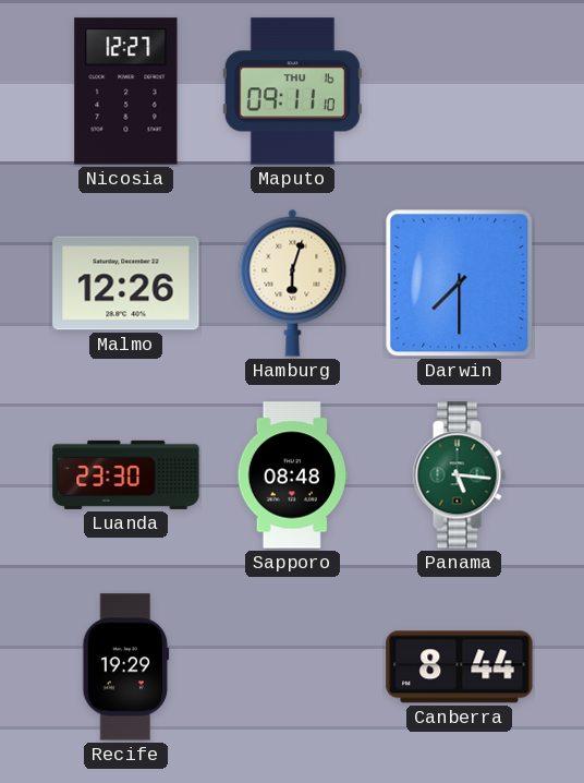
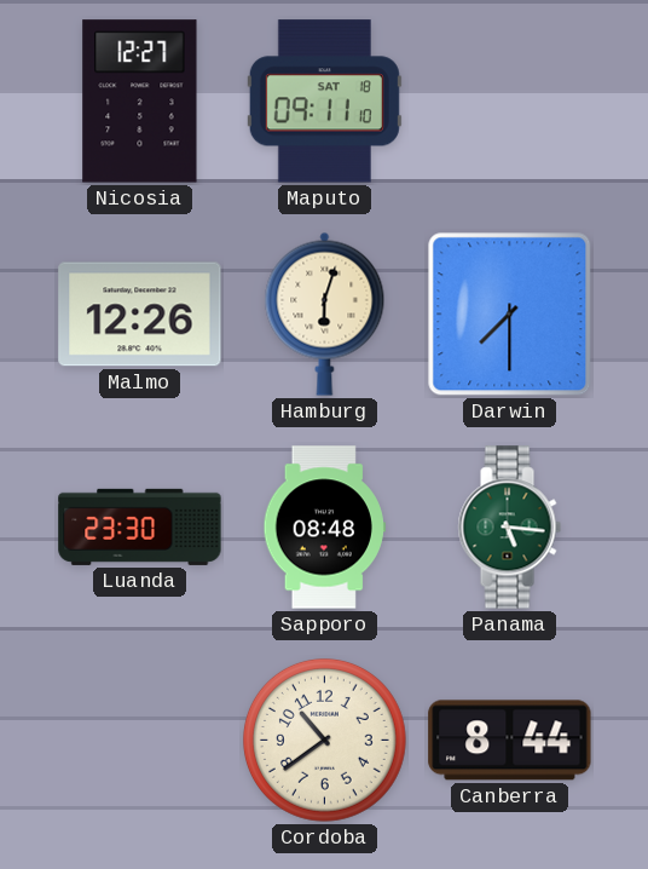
Maputo date: THU 16 -> SAT 18
Recife: 19:29 -> none
Cordoba: none -> 10:39
